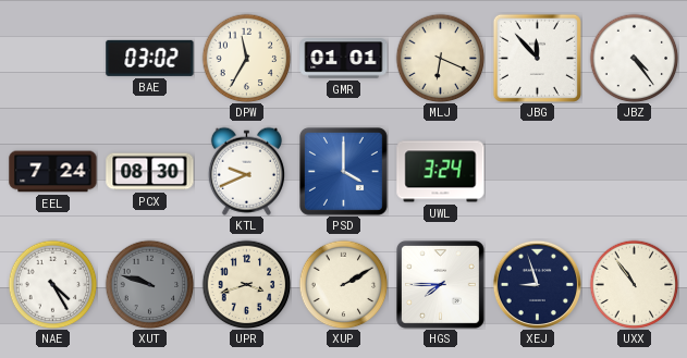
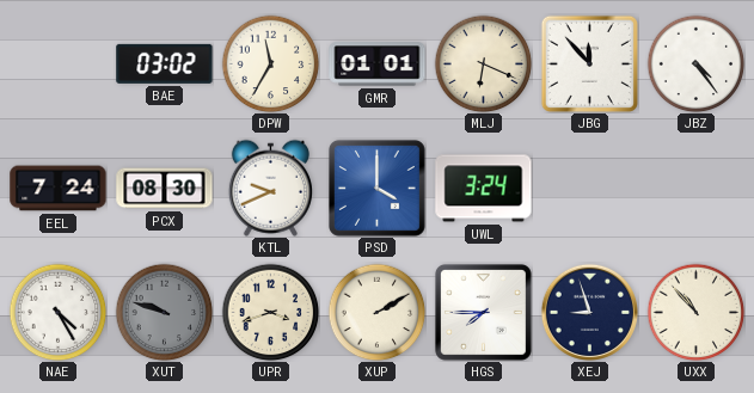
UXX: 10:54 -> 10:53
